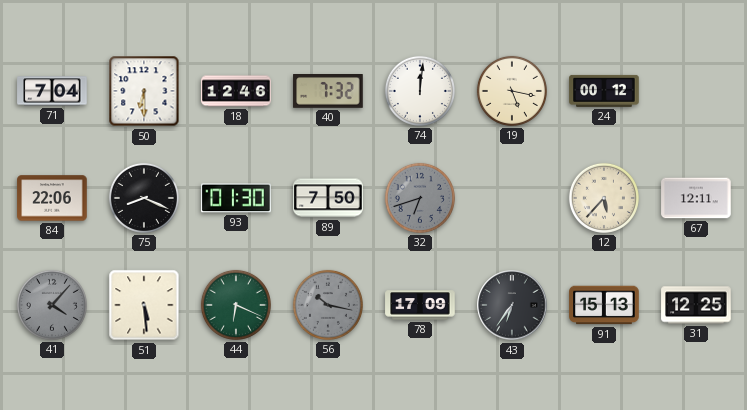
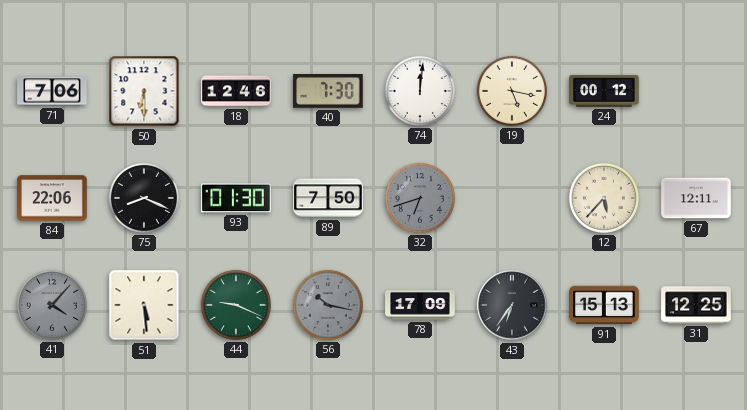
71: 7:04 -> 7:06
40: 7:32 -> 7:30
44: 6:19 -> 9:19
